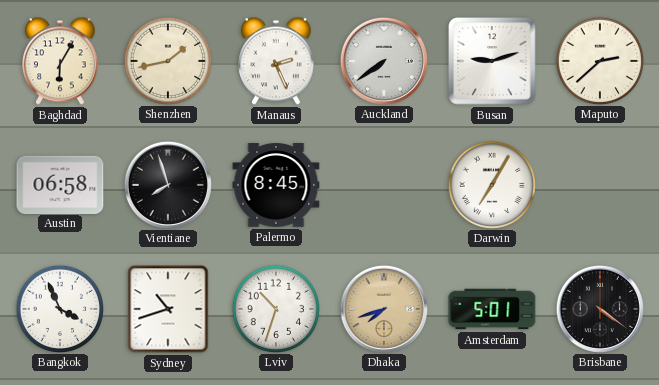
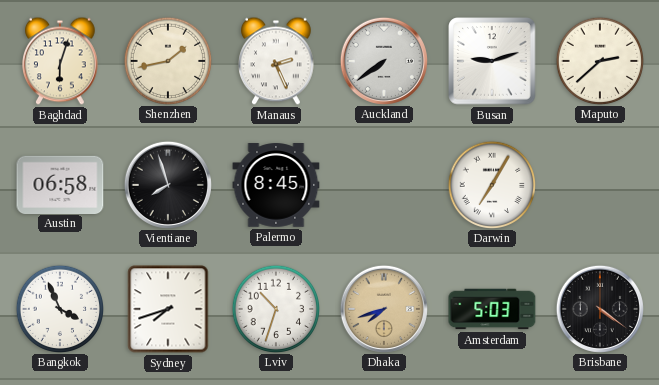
Baghdad: 6:05 -> 6:03
Sydney: 10:42 -> 7:42
Amsterdam: 5:01 -> 5:03
